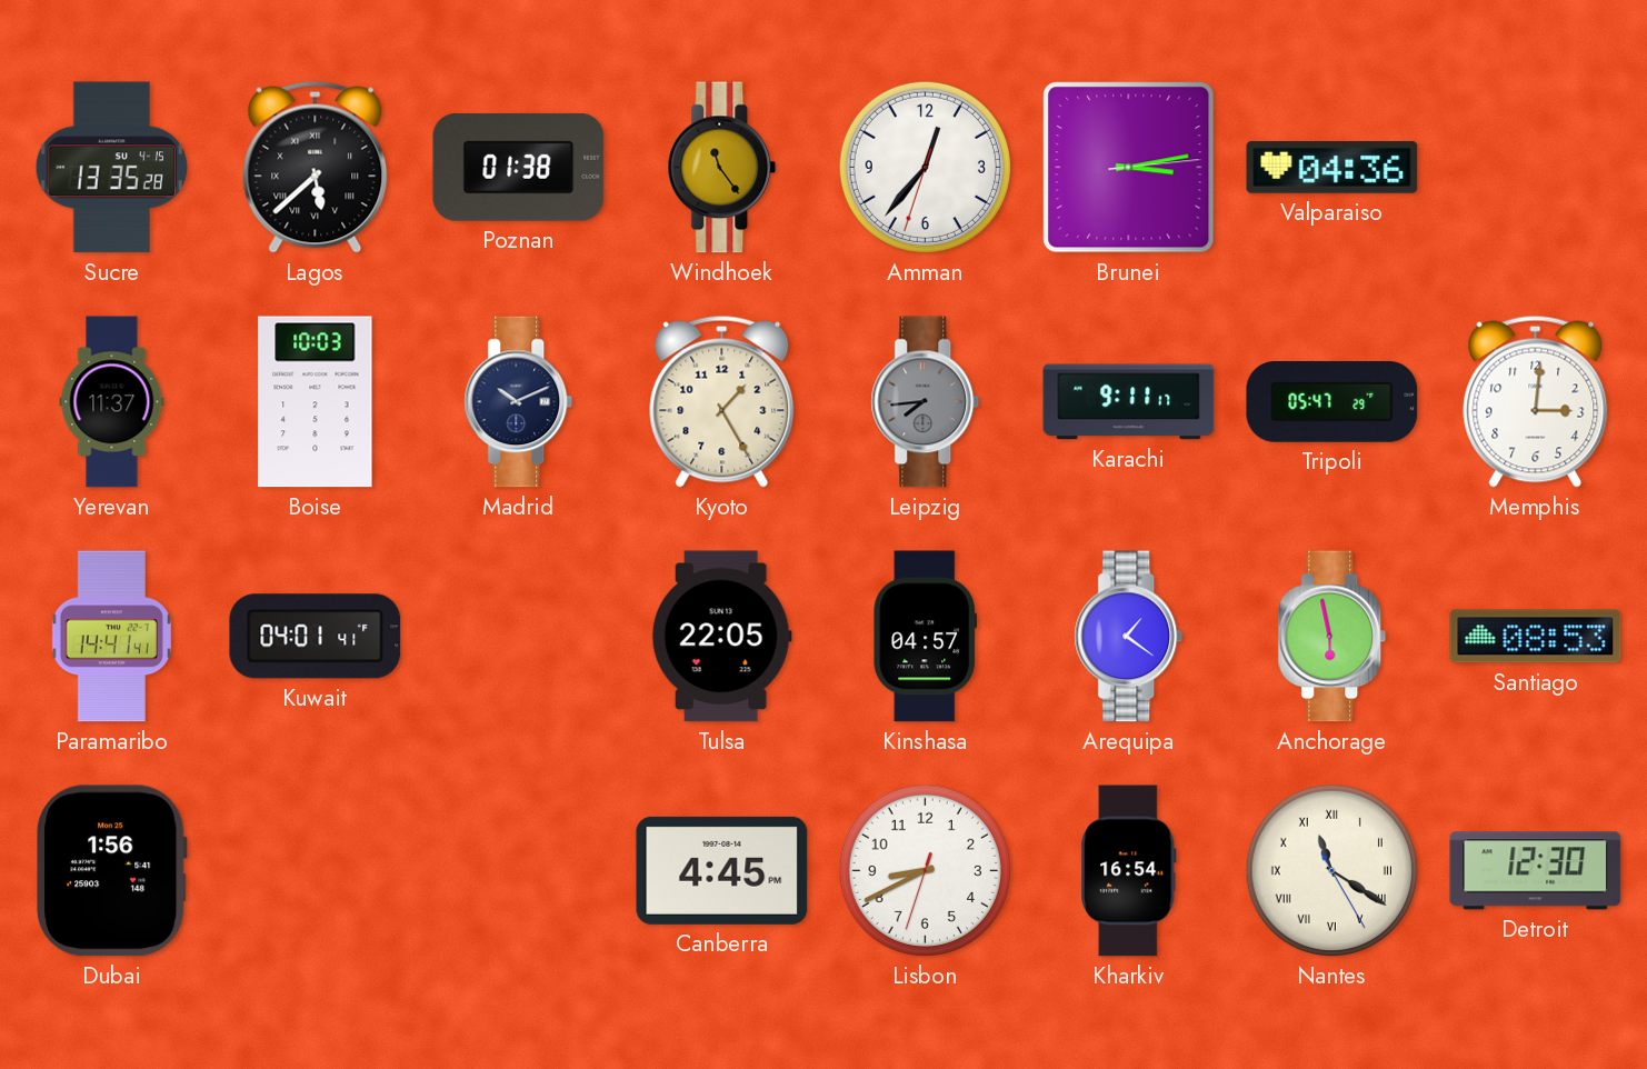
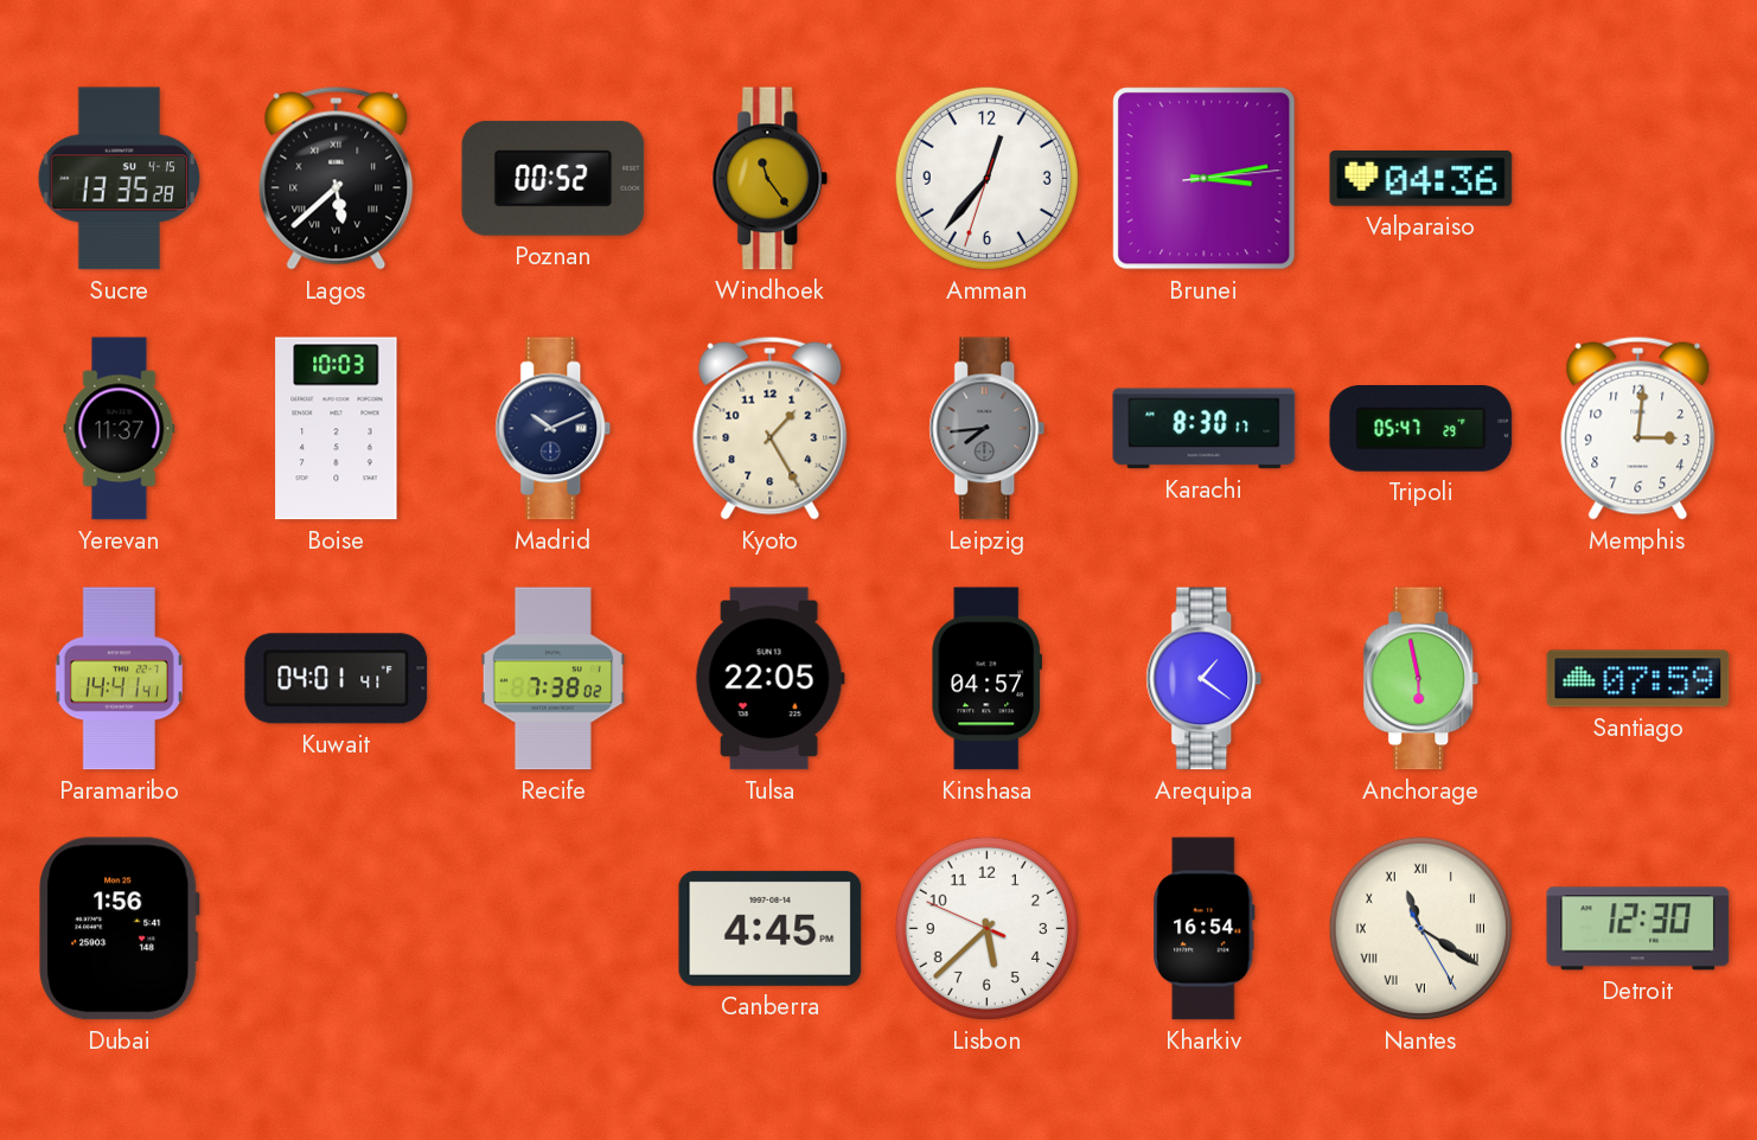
Poznan: 01:38 -> 00:52
Karachi: 9:11 -> 8:30
Recife: none -> 7:38
Santiago: 08:53 -> 07:59
Lisbon: 8:40 -> 5:37
